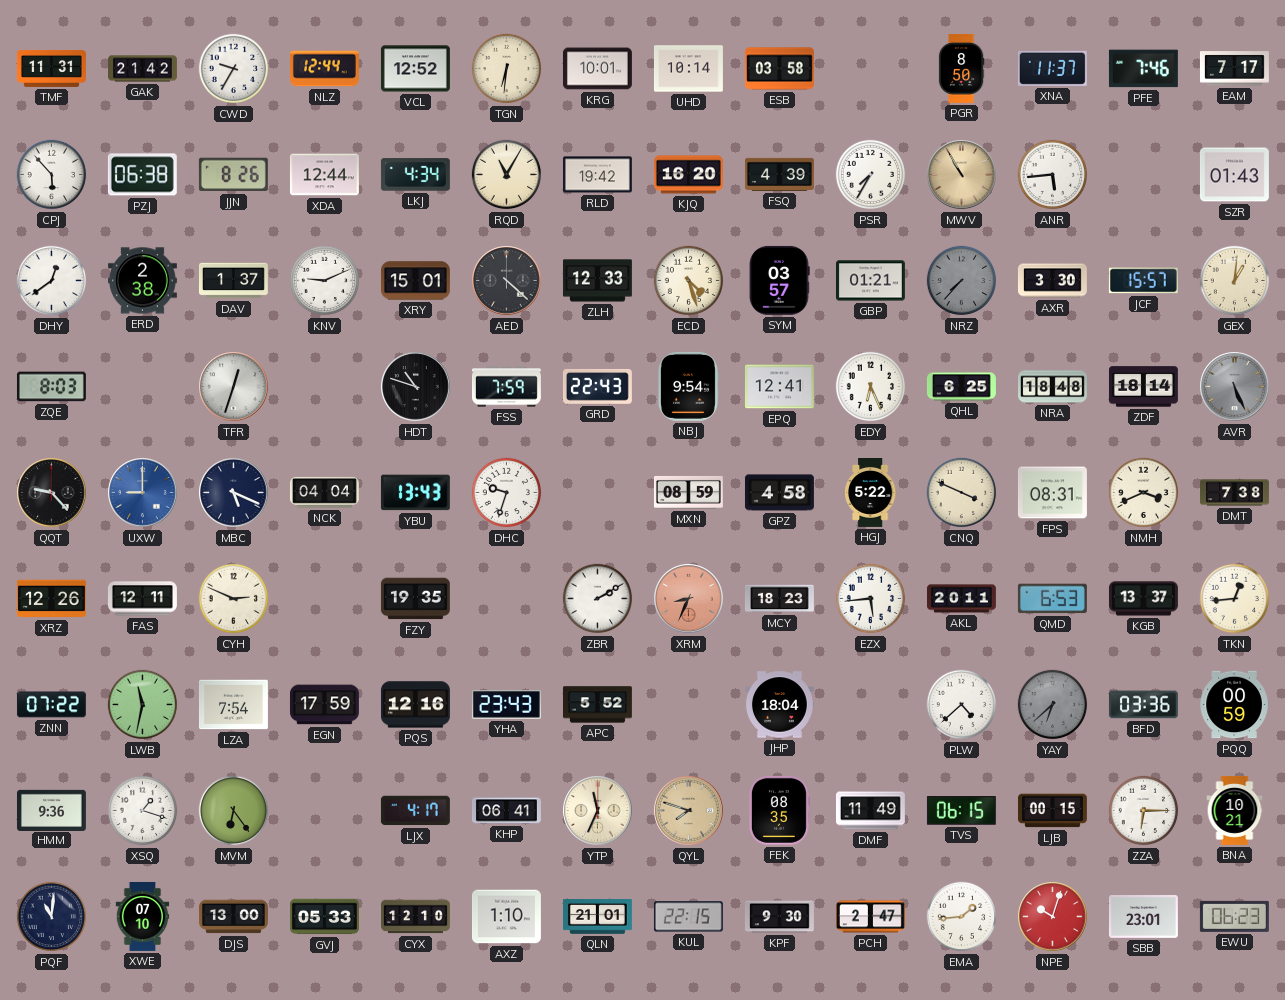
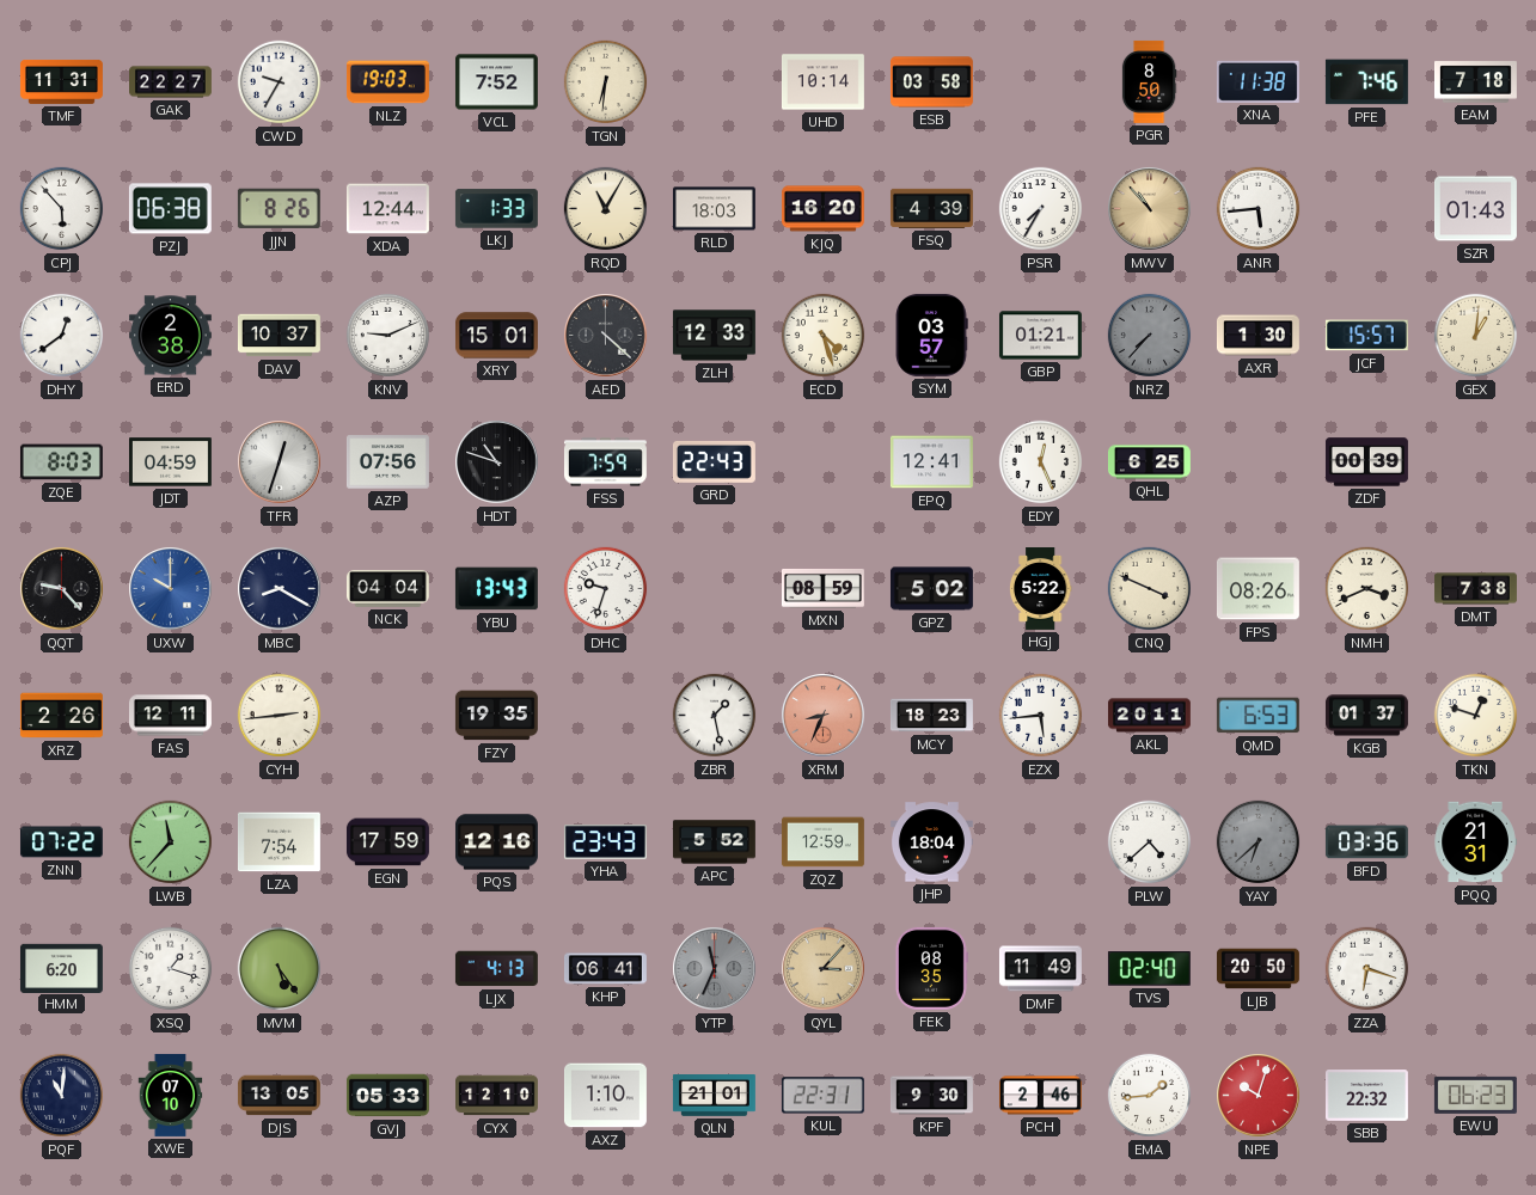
GAK: 21:42 -> 22:27
NLZ: 12:44 -> 19:03
VCL: 12:52 -> 7:52
KRG: 10:01 -> none
XNA: 11:37 -> 11:38
EAM: 7:17 -> 7:18
LKJ: 4:34 -> 1:33
RLD: 19:42 -> 18:03
MWV: 10:55 -> 10:53
DAV: 1:37 -> 10:37
AXR: 3:30 -> 1:30
JDT: none -> 04:59
AZP: none -> 07:56
NBJ: 9:54 -> none
EDY: 6:26 -> 12:26
NRA: 18:48 -> none
ZDF: 18:14 -> 00:39
AVR: 5:26 -> none
UXW: 9:00 -> 10:00
MBC: 5:19 -> 8:20
GPZ: 4:58 -> 5:02
FPS: 08:31 -> 08:26
XRZ: 12:26 -> 2:26
CYH: 2:49 -> 2:44
ZBR: 2:10 -> 1:28
KGB: 13:37 -> 01:37
TKN: 12:44 -> 12:48
LWB: 11:32 -> 11:37
ZQZ: none -> 12:59
PQQ: 00:59 -> 21:31
HMM: 9:36 -> 6:20
MVM: 6:24 -> 5:24
LJX: 4:17 -> 4:13
YTP dial: cream -> grey
QYL: 7:48 -> 3:07
TVS: 06:15 -> 02:40
LJB: 00:15 -> 20:50
ZZA: 6:15 -> 6:18
BNA: 10:21 -> none
DJS: 13:00 -> 13:05
KUL: 22:15 -> 22:31
PCH: 2:47 -> 2:46
SBB: 23:01 -> 22:32
